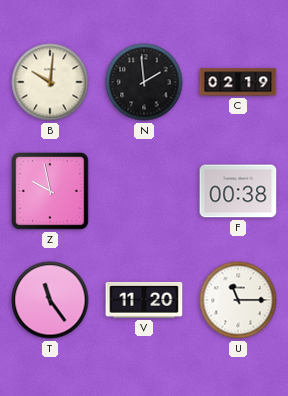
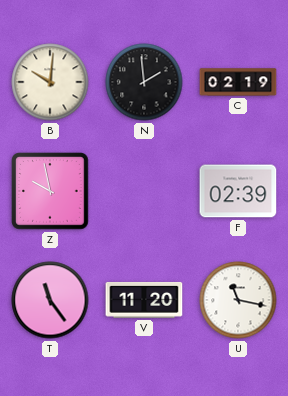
F: 00:38 -> 02:39
U: 11:15 -> 11:17
